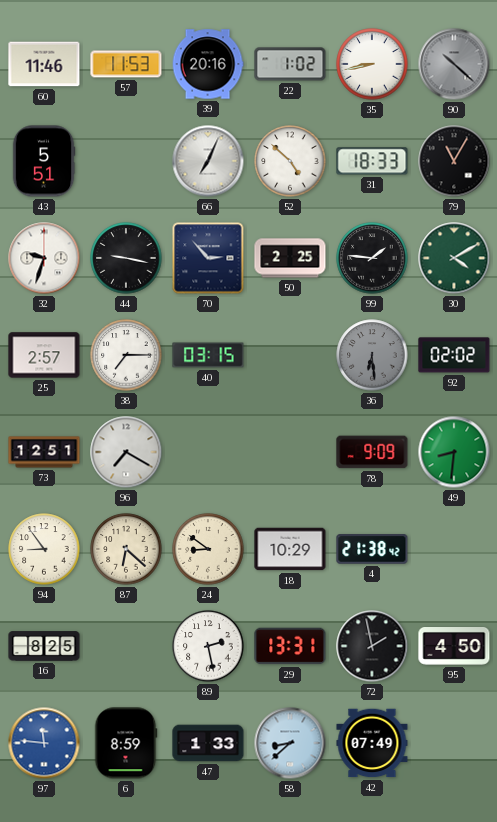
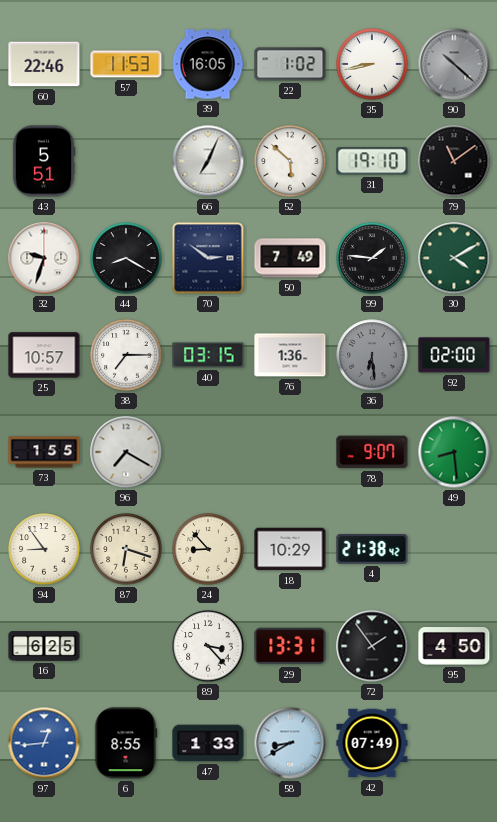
60: 11:46 -> 22:46
39: 20:16 -> 16:05
52: 4:52 -> 5:52
31: 18:33 -> 19:10
79: 11:05 -> 11:09
44: 9:17 -> 8:20
70: 2:53 -> 2:51
50: 2:25 -> 7:49
25: 2:57 -> 10:57
76: none -> 1:36
92: 02:02 -> 02:00
73: 12:51 -> 1:55
78: 9:09 -> 9:07
49: 8:31 -> 8:29
87: 6:22 -> 6:18
24: 8:51 -> 8:53
16: 8:25 -> 6:25
89: 2:28 -> 3:23
72: 1:58 -> 1:54
97: 11:46 -> 12:44
6: 8:59 -> 8:55
58: 8:38 -> 8:40
